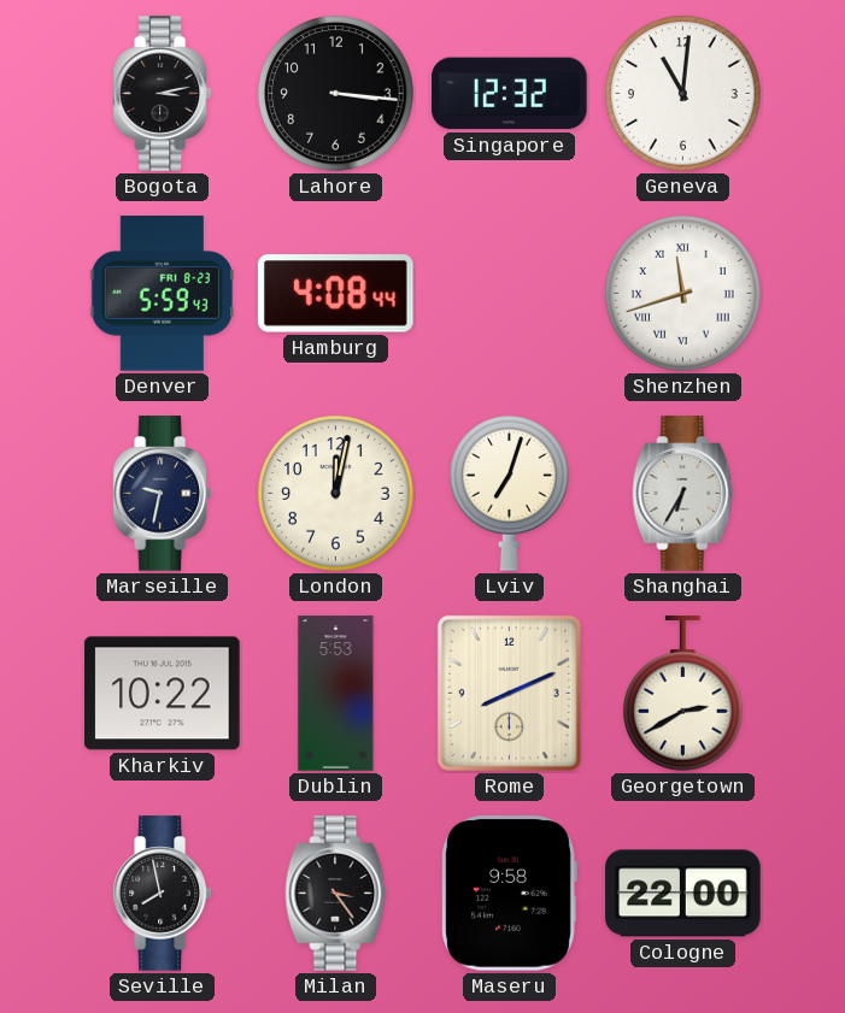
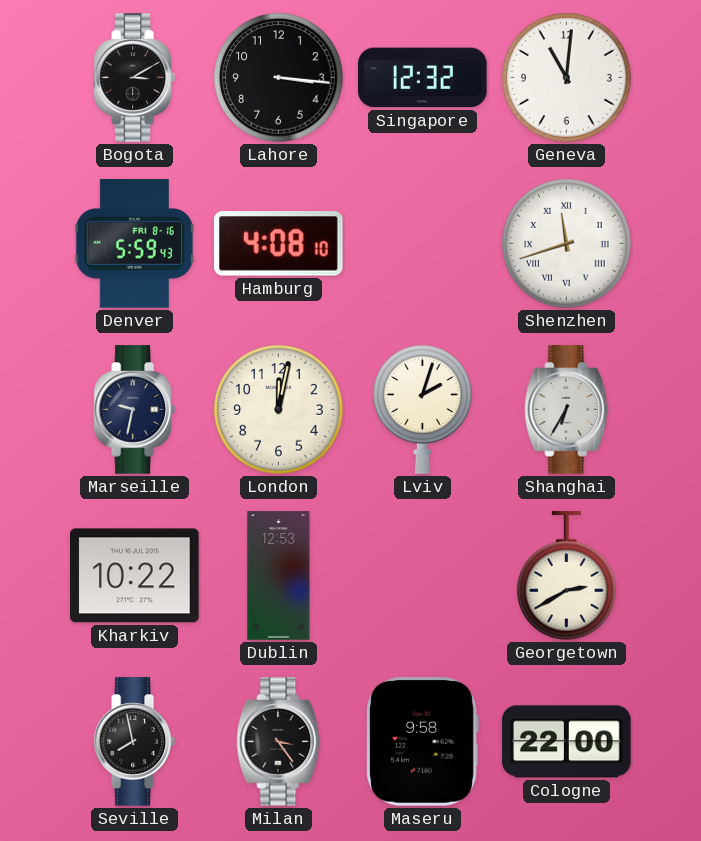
Bogota: 3:13 -> 3:10
Denver date: FRI 8-23 -> FRI 8-16
Hamburg: 4:08:44 -> 4:08:10
Lviv: 7:03 -> 2:03
Dublin: 5:53 -> 12:53
Rome: 8:11 -> none
